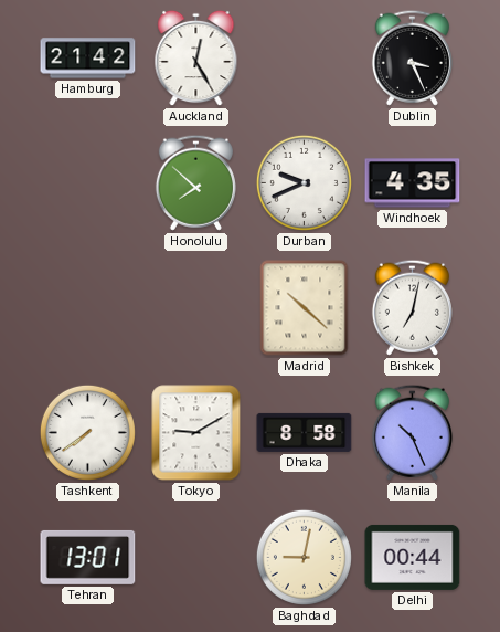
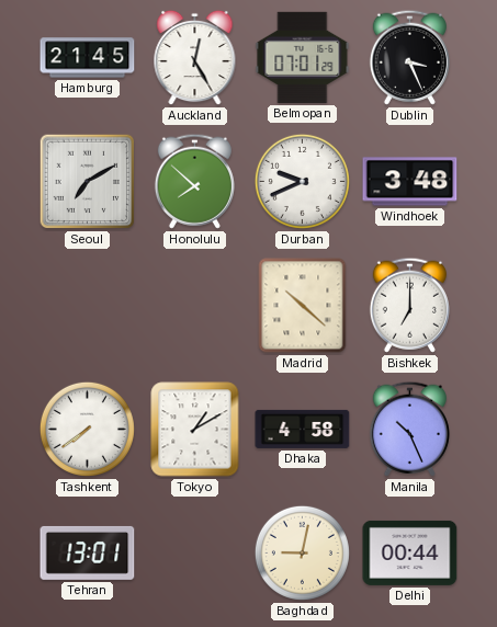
Hamburg: 21:42 -> 21:45
Belmopan: none -> 07:01
Seoul: none -> 7:10
Windhoek: 4:35 -> 3:48
Bishkek: 7:02 -> 7:00
Tokyo: 9:10 -> 1:10
Dhaka: 8:58 -> 4:58
